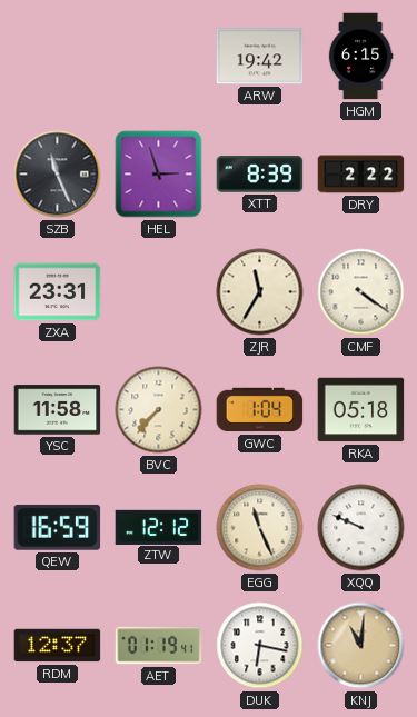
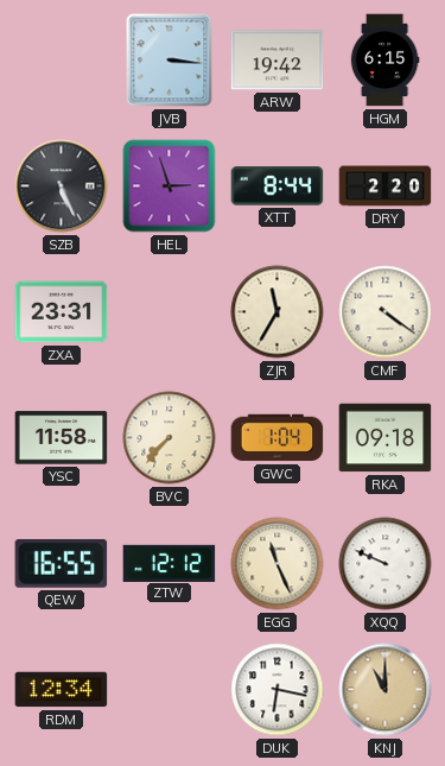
JVB: none -> 3:16
SZB: 11:26 -> 5:26
XTT: 8:39 -> 8:44
DRY: 2:22 -> 2:20
RKA: 05:18 -> 09:18
QEW: 16:59 -> 16:55
RDM: 12:37 -> 12:34
AET: 01:19 -> none
KNJ: 11:01 -> 11:00
